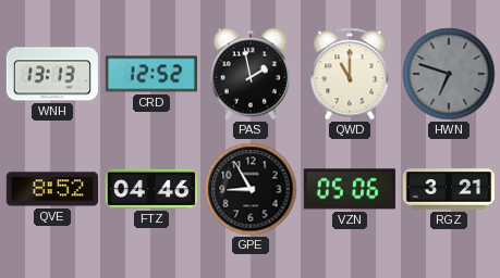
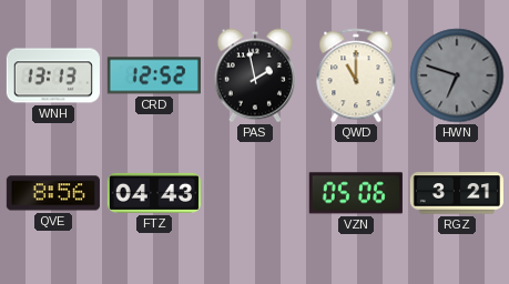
QVE: 8:52 -> 8:56
FTZ: 04:46 -> 04:43
GPE: 8:55 -> none
